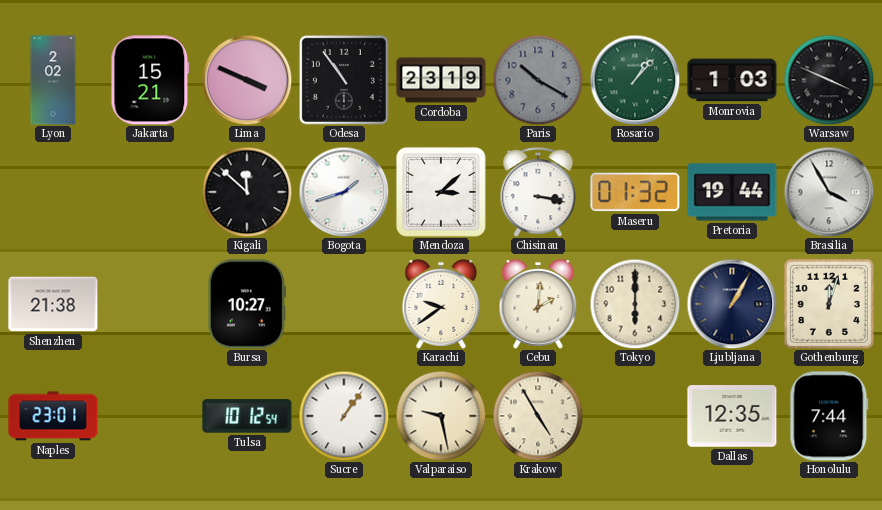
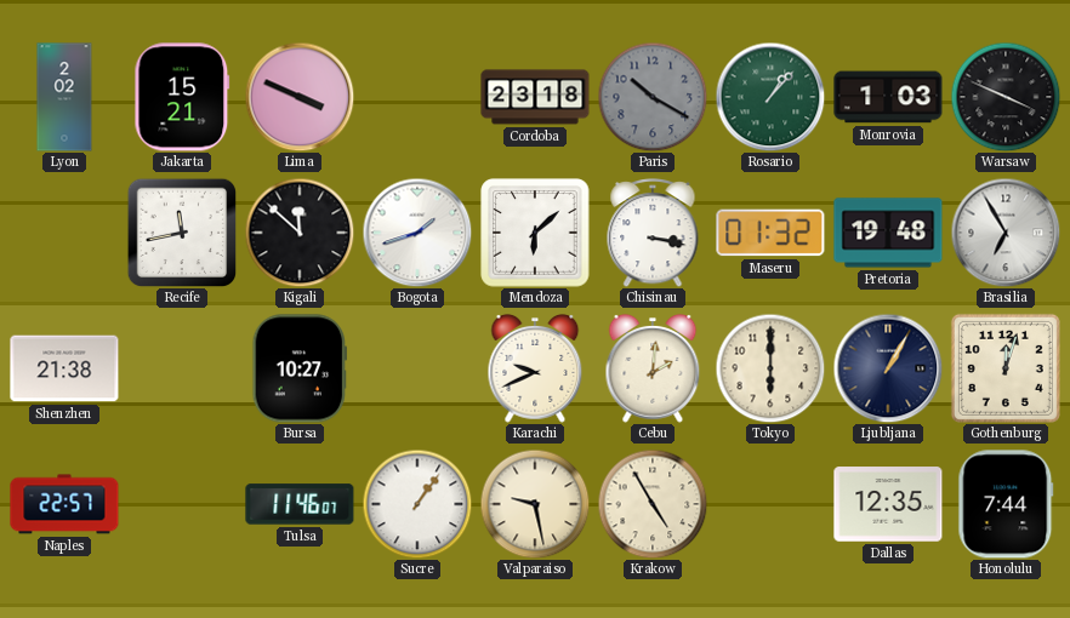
Odesa: 10:54 -> none
Cordoba: 23:19 -> 23:18
Recife: none -> 11:43
Mendoza: 3:08 -> 6:08
Pretoria: 19:44 -> 19:48
Brasilia: 3:55 -> 6:55
Karachi: 9:39 -> 9:41
Naples: 23:01 -> 22:57
Tulsa: 10:12 -> 11:46
